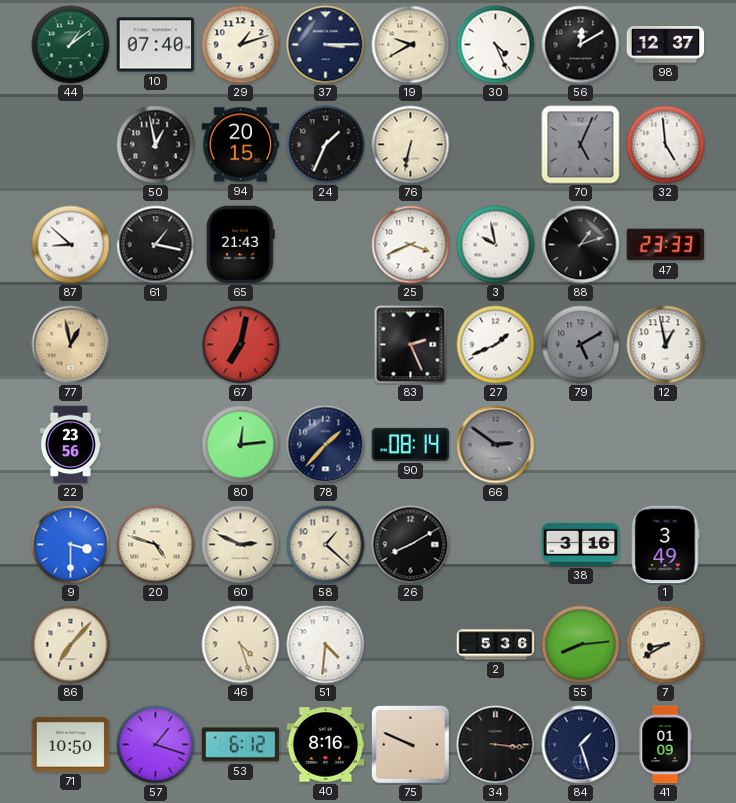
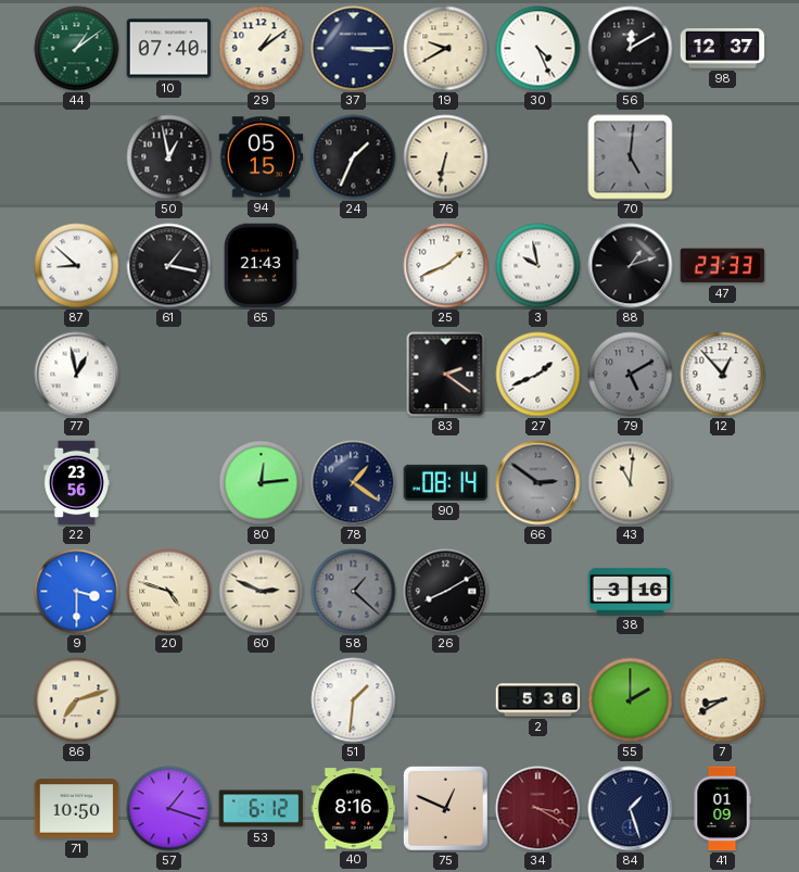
29: 1:12 -> 1:09
94: 20:15 -> 05:15
70: 5:04 -> 5:01
32: 4:59 -> none
25: 3:41 -> 1:41
77 dial: champagne -> white
67: 7:02 -> none
83: 2:26 -> 2:21
12: 12:58 -> 12:53
78: 1:37 -> 1:21
43: none -> 11:01
58 dial: cream -> grey
1: 3:49 -> none
86: 7:07 -> 7:12
46: 4:27 -> none
51: 4:31 -> 1:31
55: 8:14 -> 2:00
75: 9:49 -> 12:49
34: 3:16 -> 3:20
34 dial: black -> burgundy
